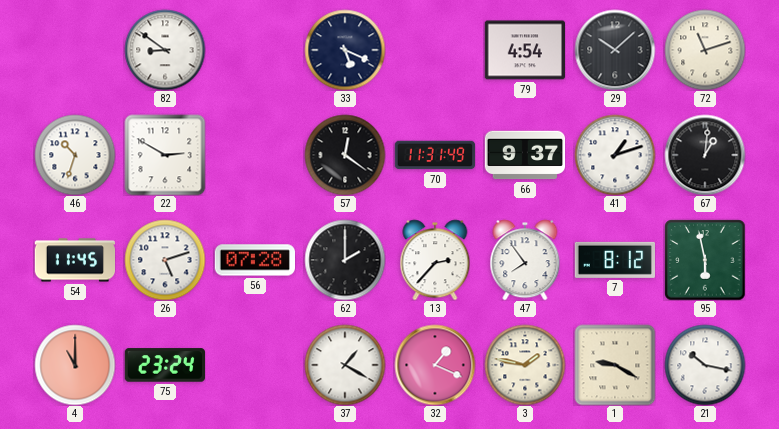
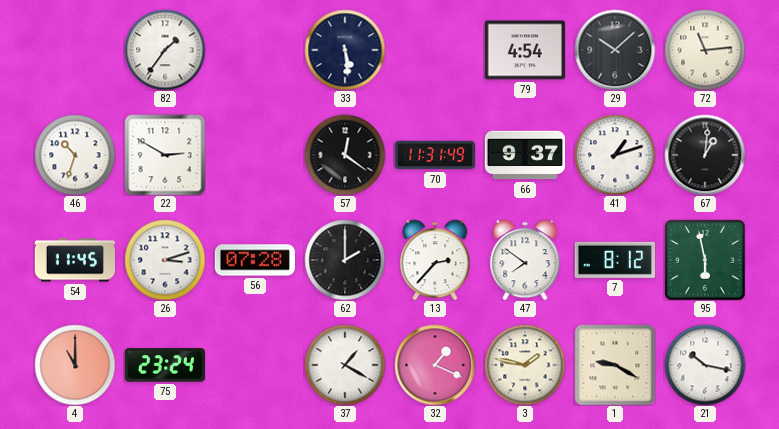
82: 8:51 -> 1:36
33: 5:19 -> 5:29
72: 11:12 -> 11:14
26: 5:12 -> 3:12
47: 7:54 -> 7:51
